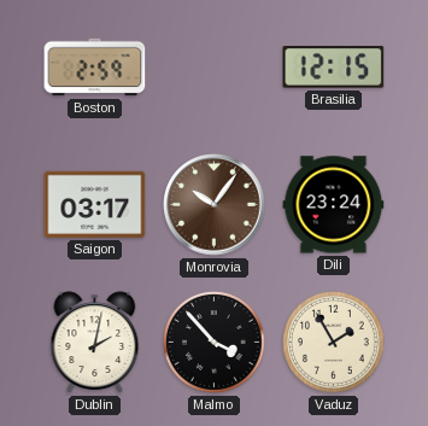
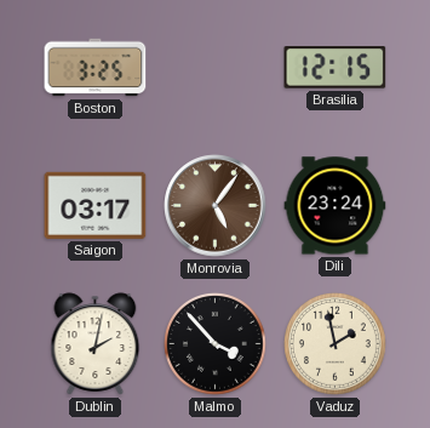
Boston: 2:59 -> 3:25
Monrovia: 10:06 -> 5:06
Vaduz: 1:55 -> 1:58
